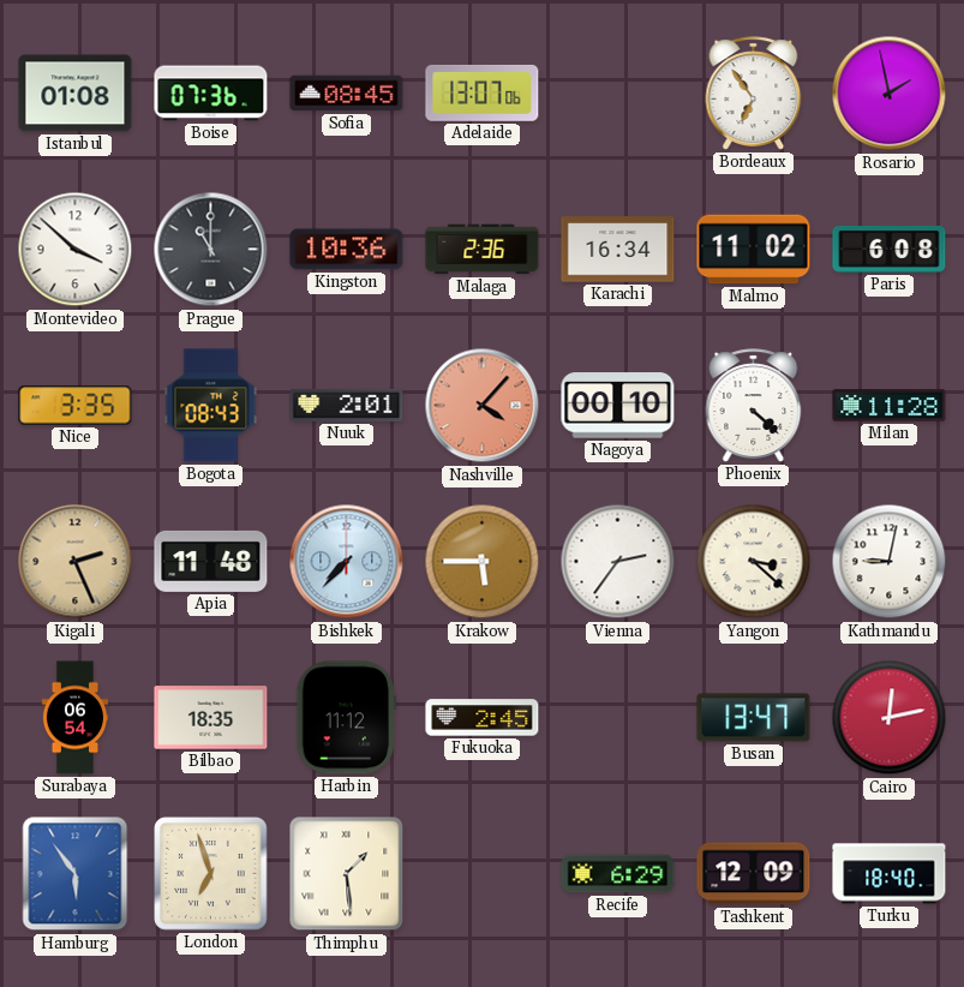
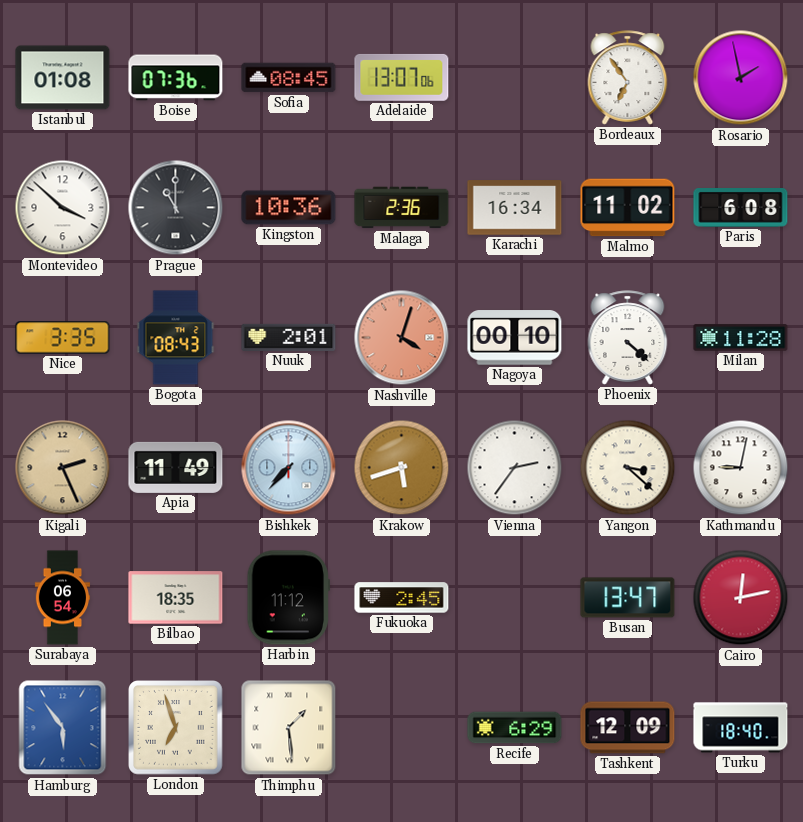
Nashville: 4:07 -> 4:03
Apia: 11:48 -> 11:49
Krakow: 5:45 -> 5:42
